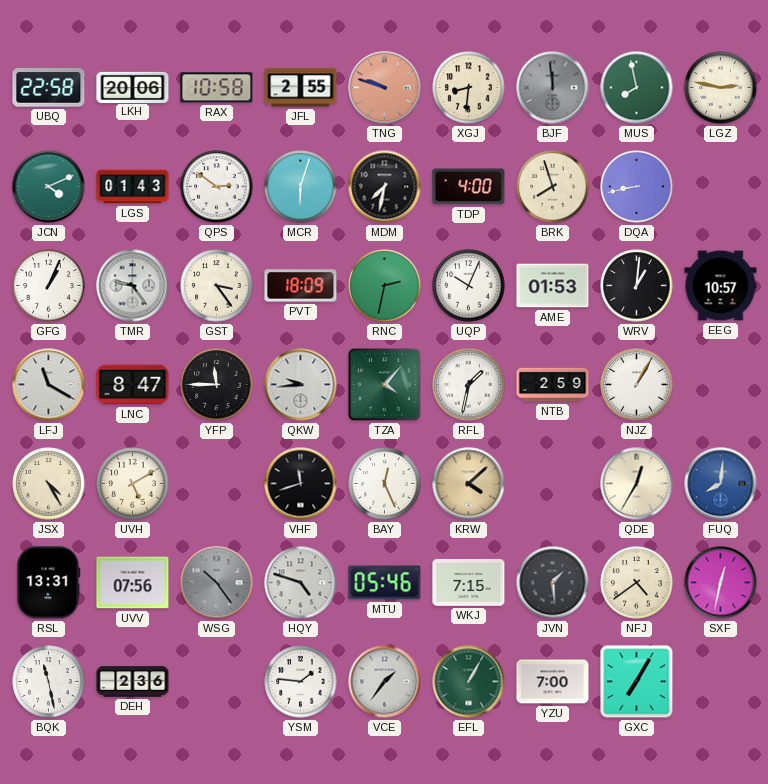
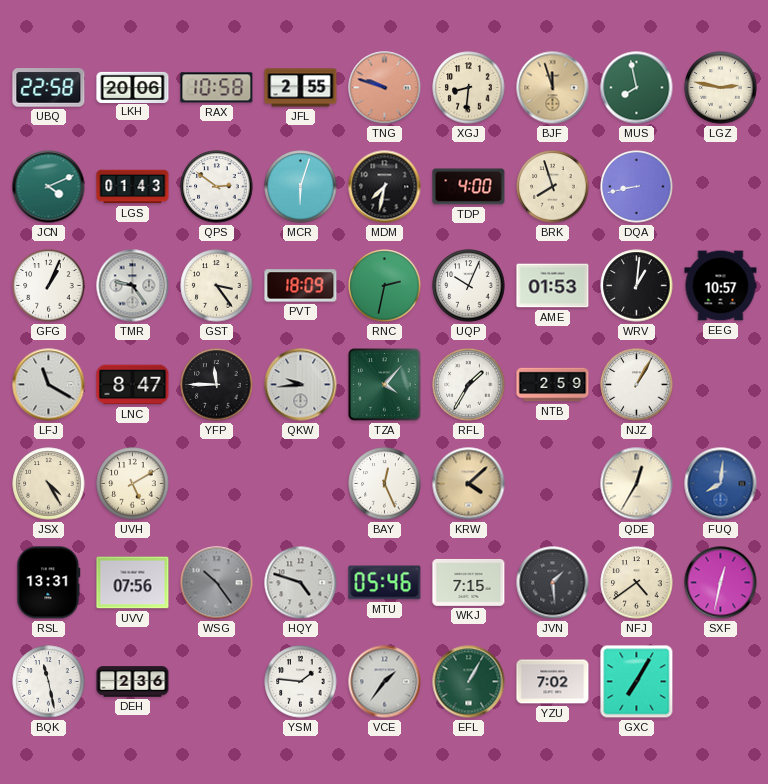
BJF: 11:59 -> 11:57
BJF dial: grey -> champagne
RFL: 1:32 -> 1:35
VHF: 11:42 -> none
YZU: 7:00 -> 7:02
